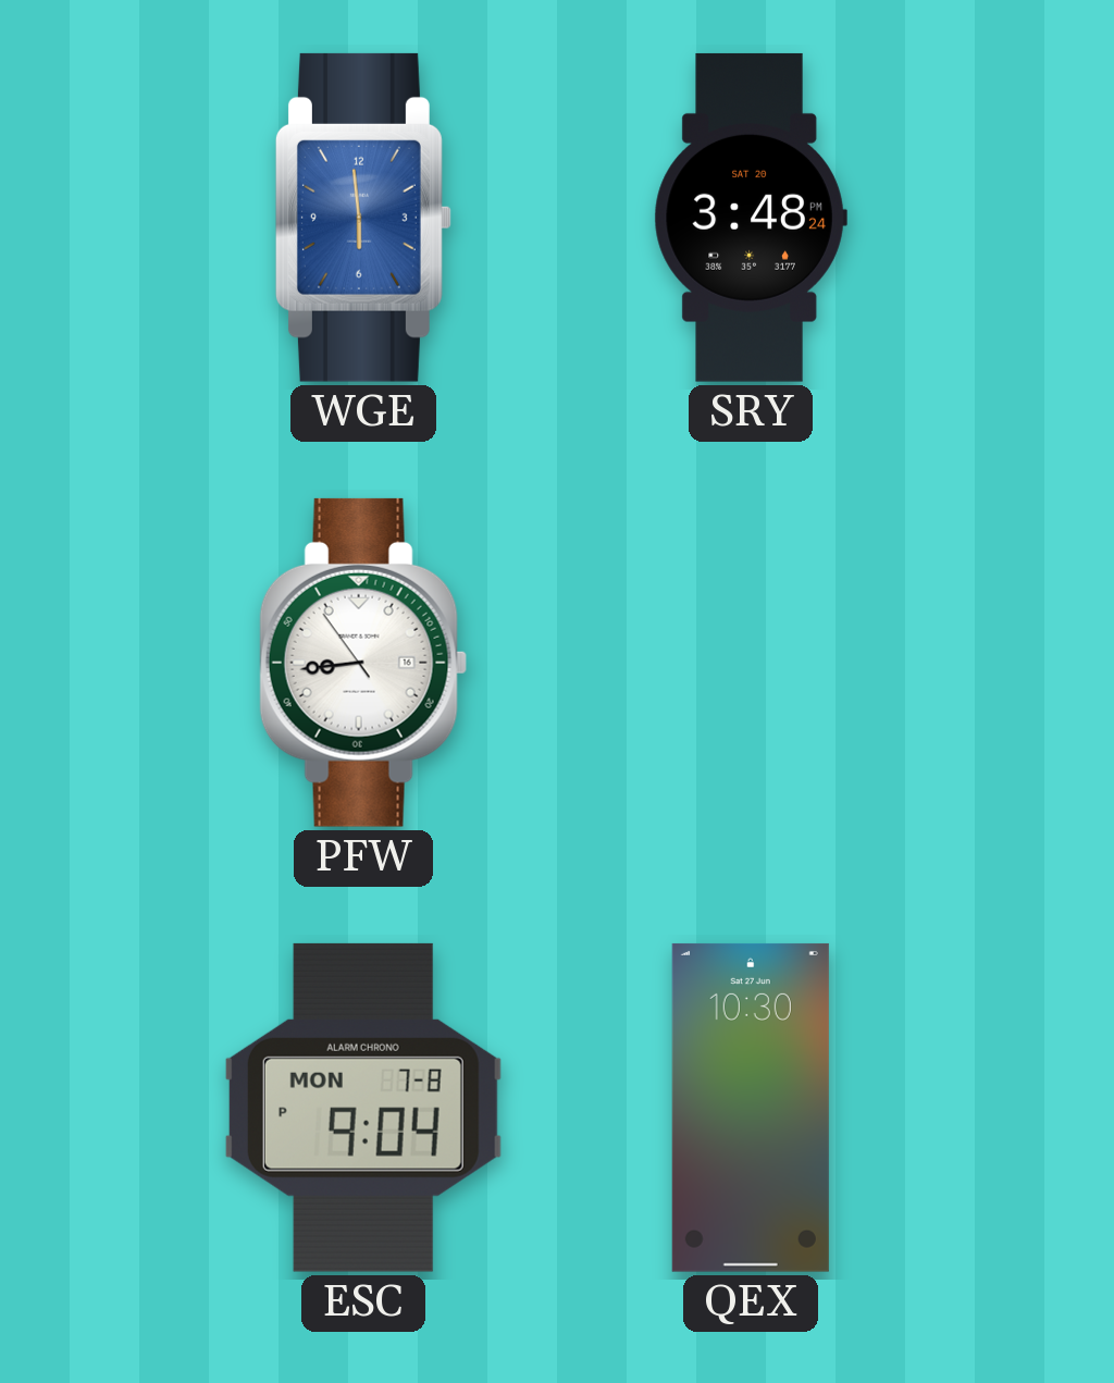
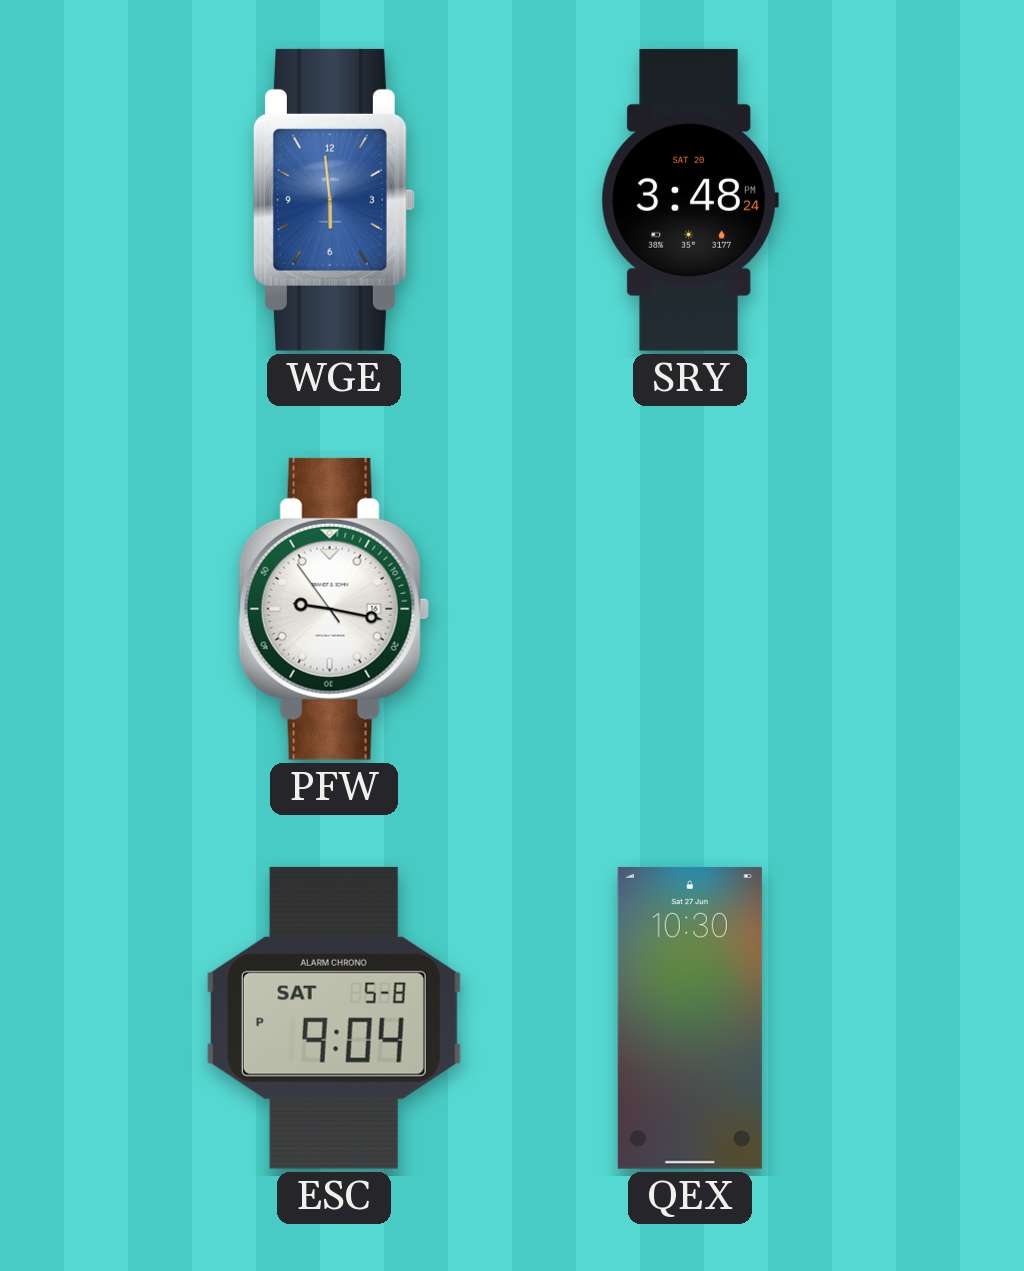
PFW: 8:43 -> 9:16
ESC date: MON 7-8 -> SAT 5-8
